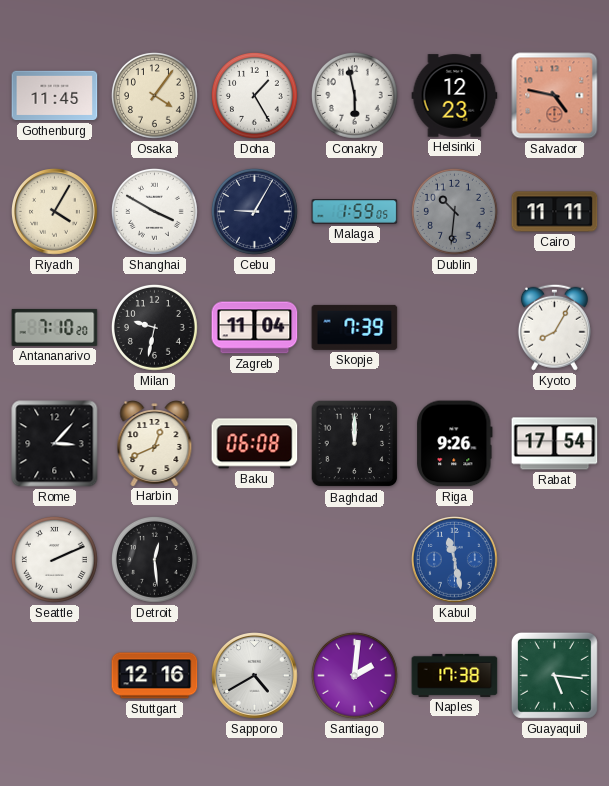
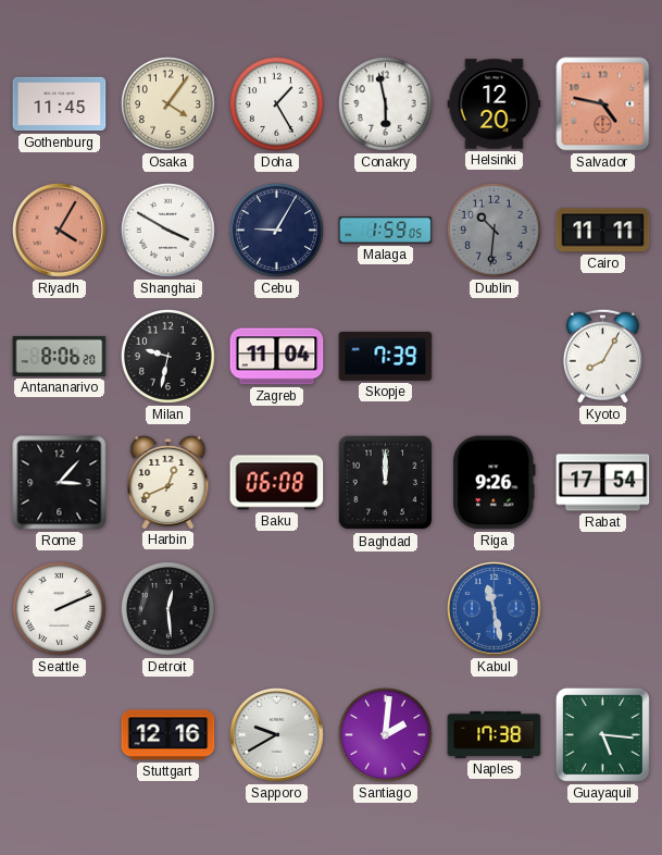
Helsinki: 12:23 -> 12:20
Riyadh dial: cream -> salmon
Antananarivo: 7:10 -> 8:06
Sapporo: 4:40 -> 9:40
